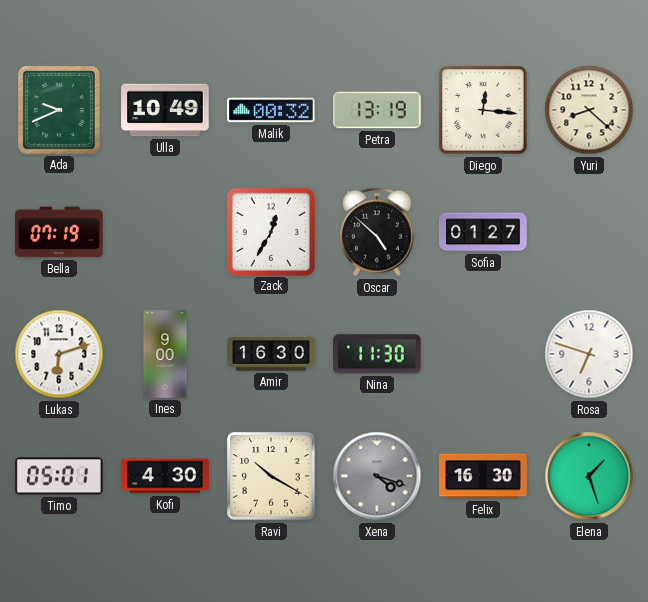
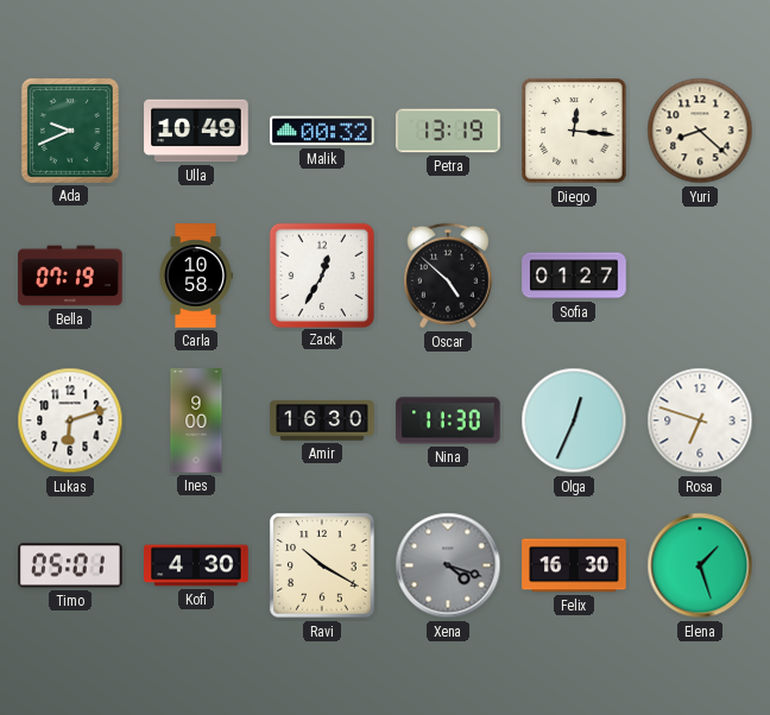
Carla: none -> 10:58
Olga: none -> 12:34
